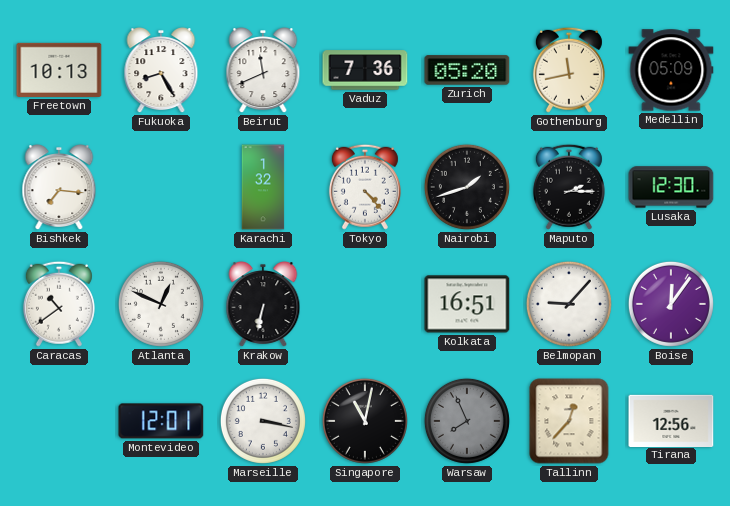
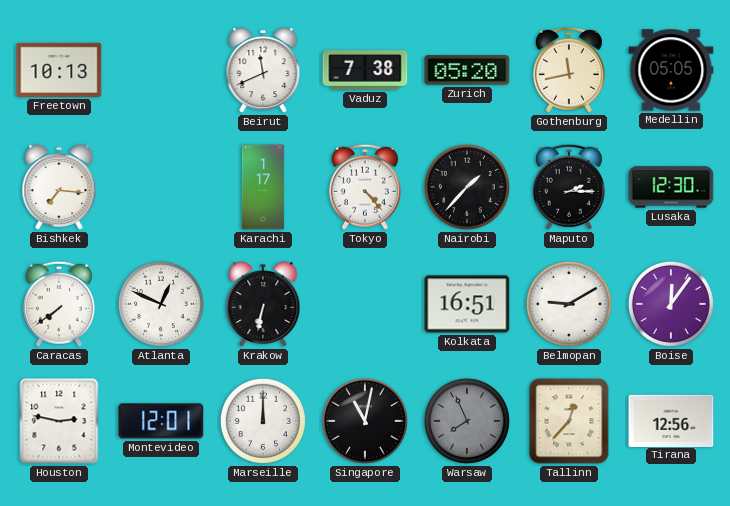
Fukuoka: 8:25 -> none
Vaduz: 7:36 -> 7:38
Medellin: 05:09 -> 05:05
Karachi: 1:32 -> 1:17
Nairobi: 1:42 -> 1:37
Caracas: 10:39 -> 7:39
Belmopan: 9:07 -> 9:10
Houston: none -> 2:47
Marseille: 3:17 -> 12:00
